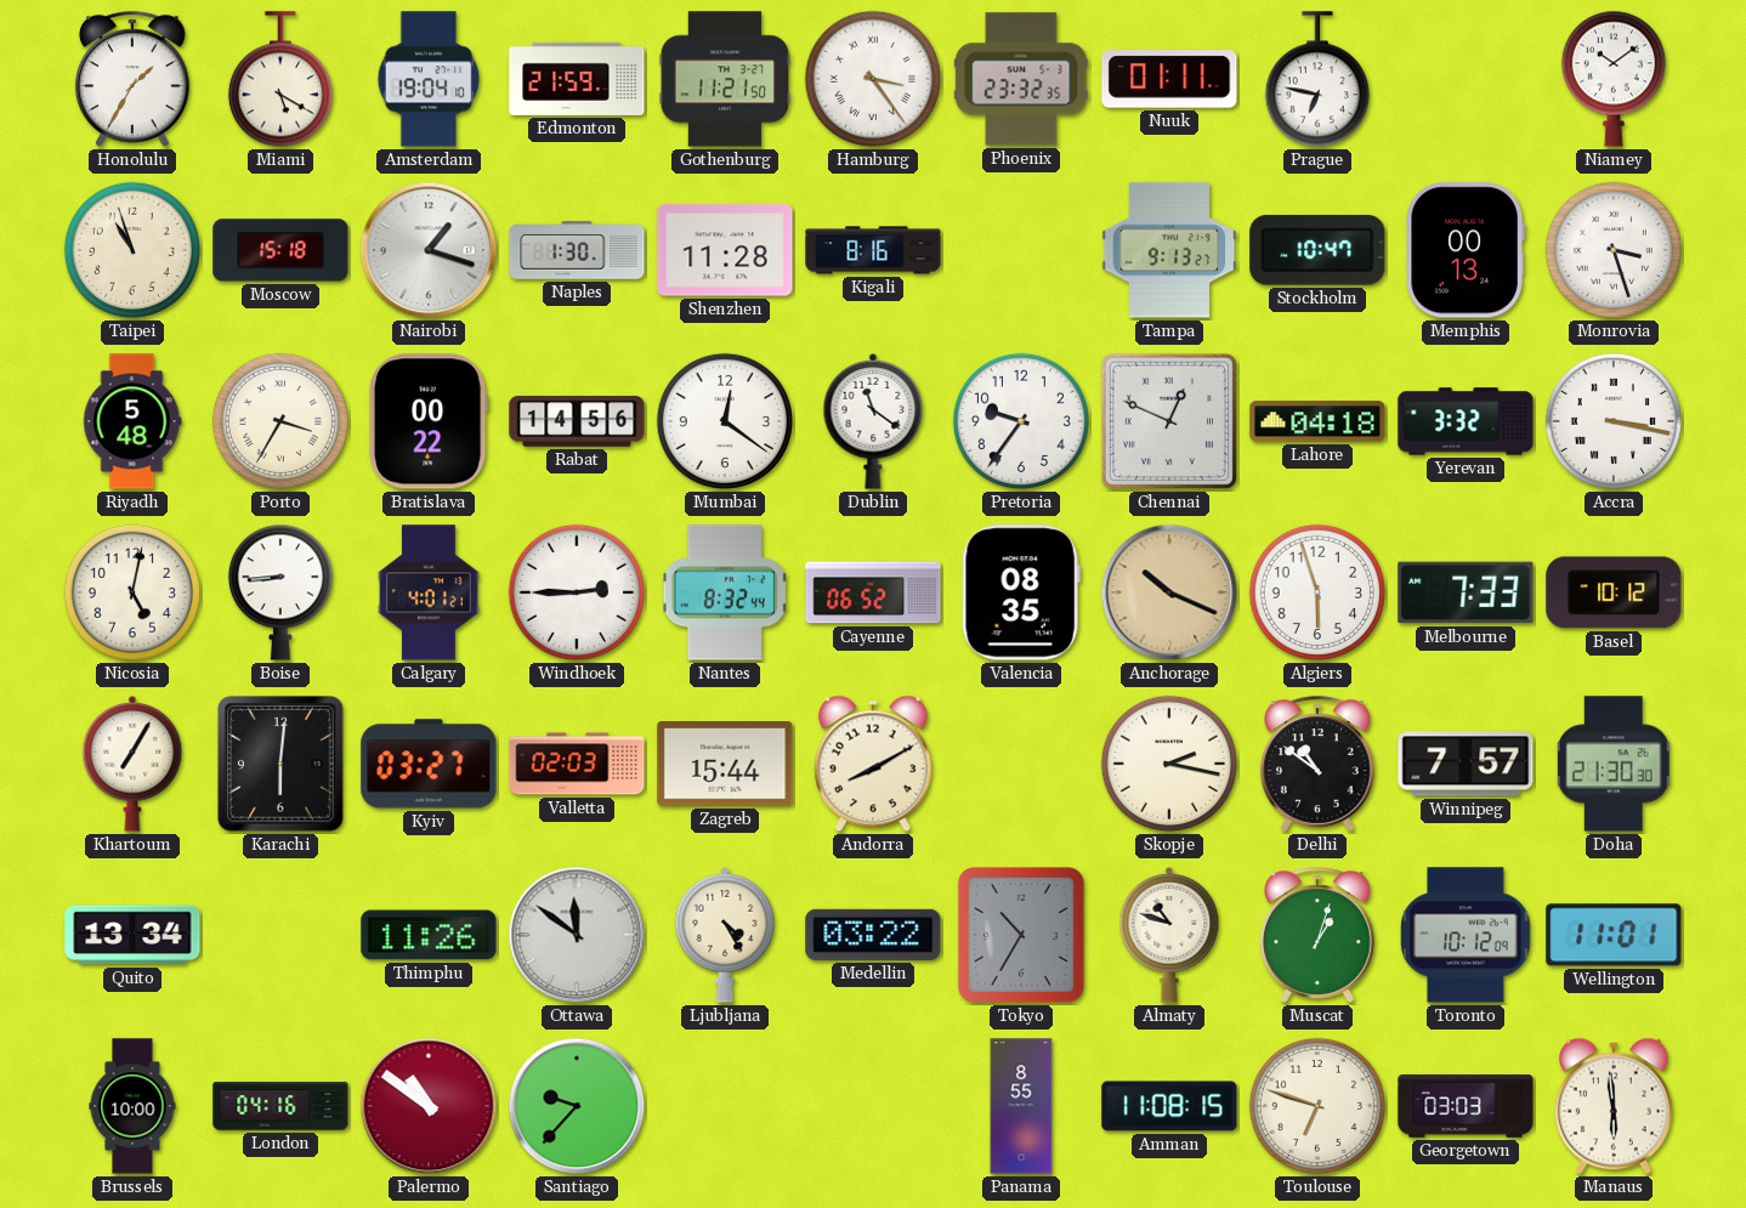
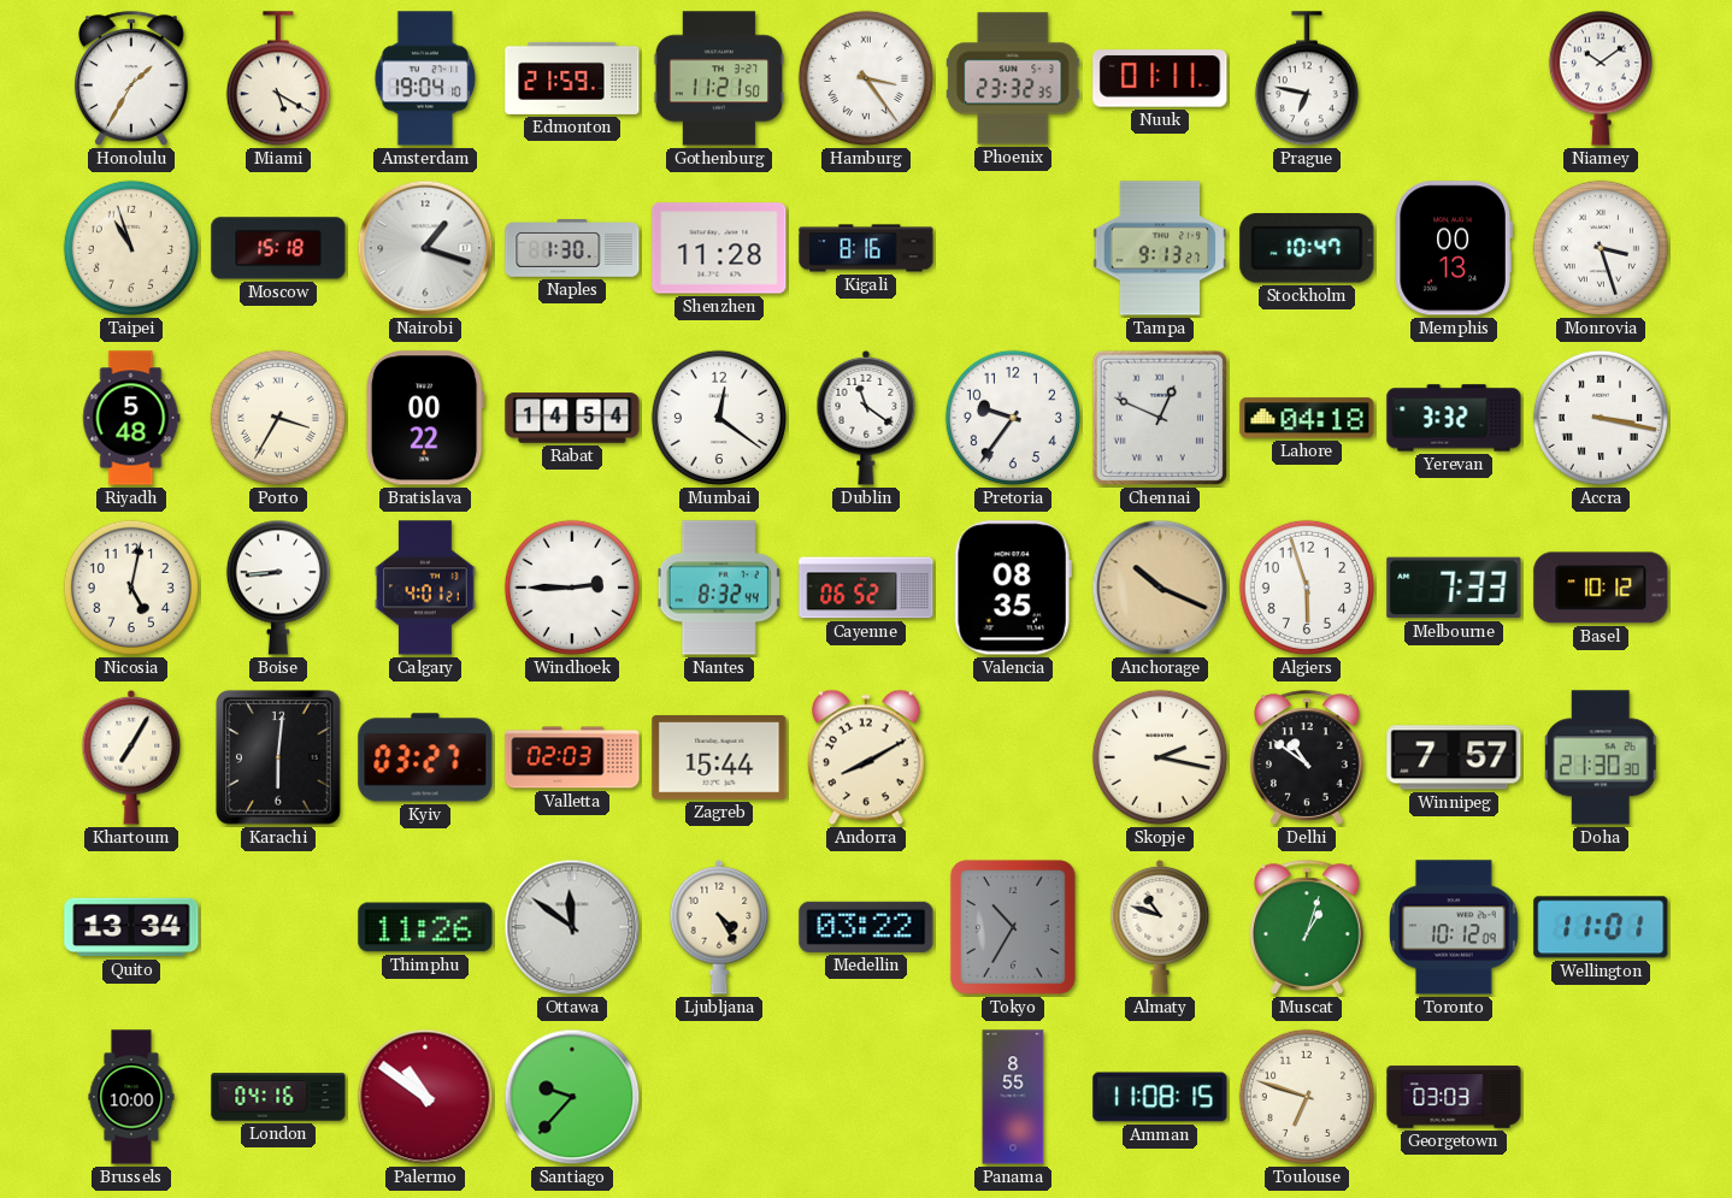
Rabat: 14:56 -> 14:54
Manaus: 5:59 -> none
